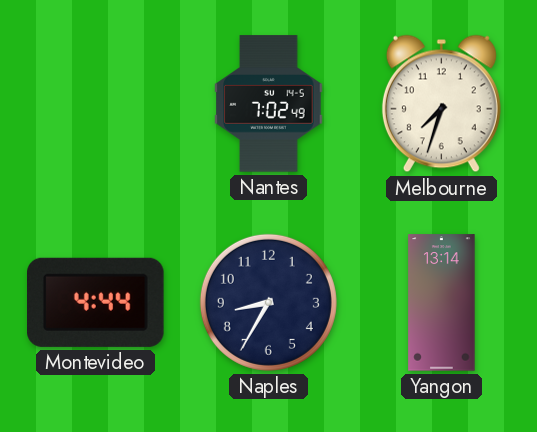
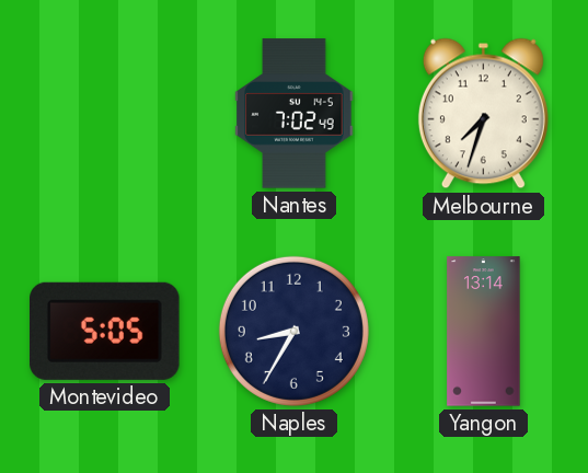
Montevideo: 4:44 -> 5:05
